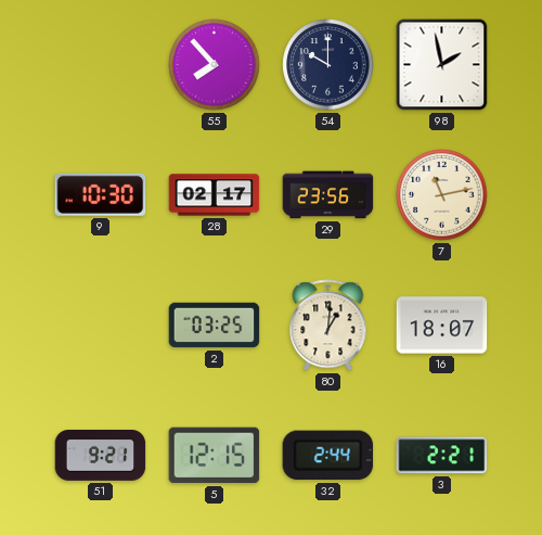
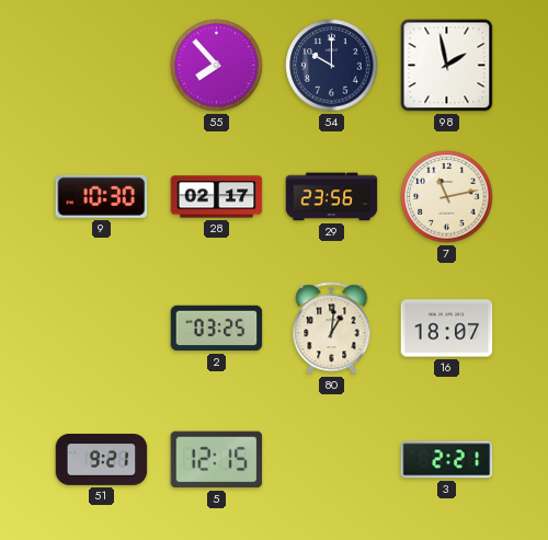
32: 2:44 -> none
